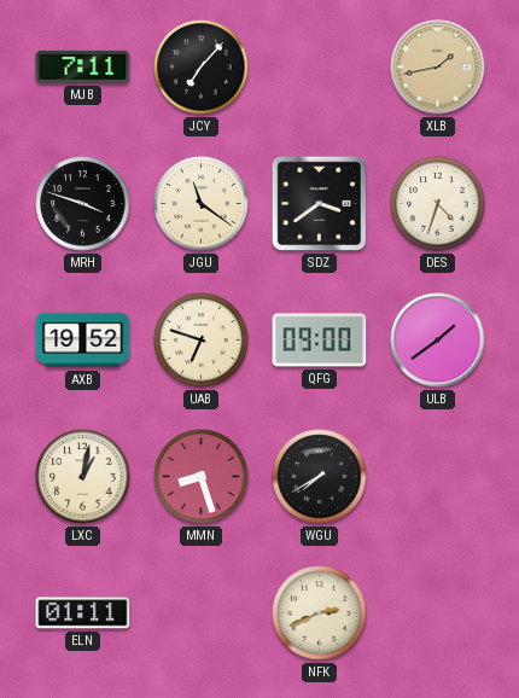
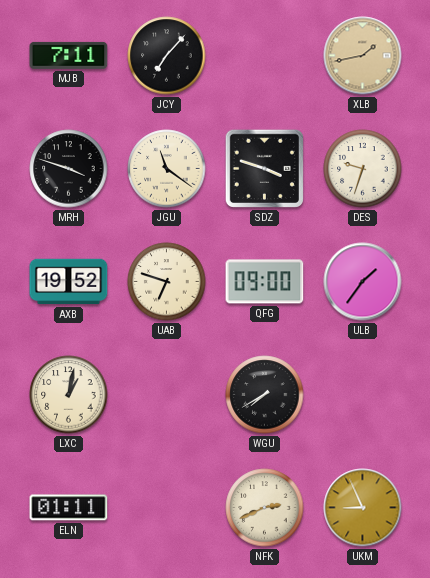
SDZ: 3:39 -> 3:48
DES: 4:33 -> 9:33
ULB: 1:39 -> 1:36
MMN: 8:27 -> none
UKM: none -> 8:56
